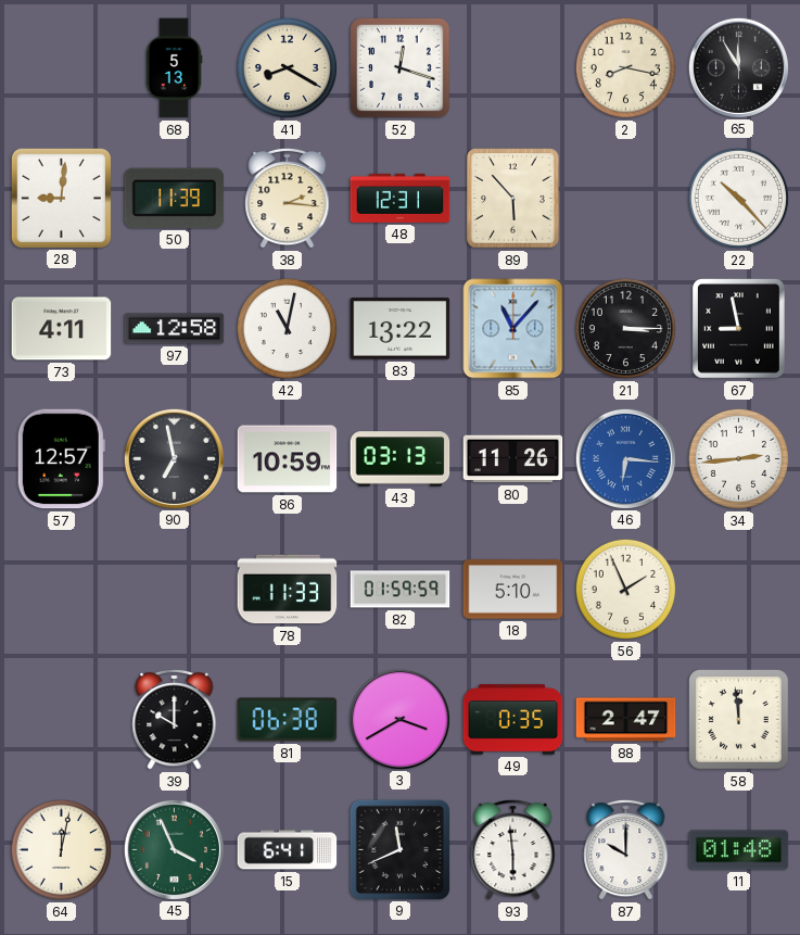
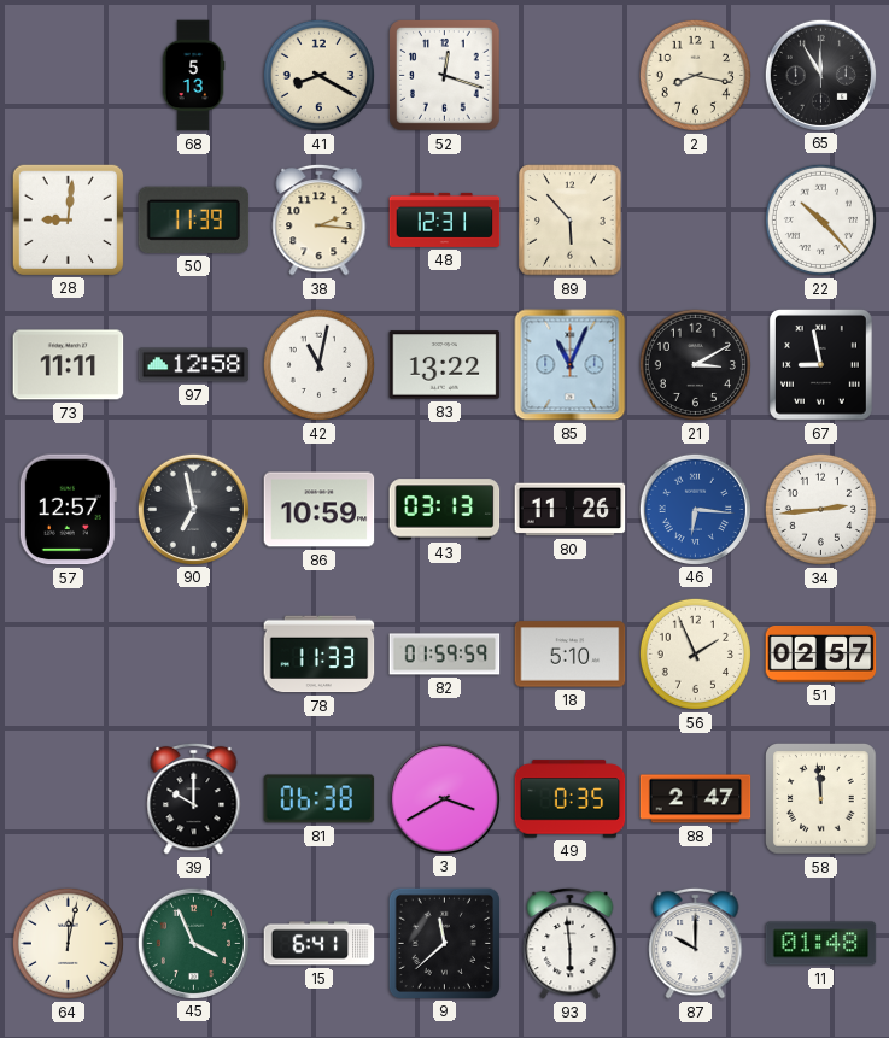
73: 4:11 -> 11:11
85: 11:07 -> 11:04
21: 3:15 -> 3:10
51: none -> 02:57
9: 11:41 -> 11:38
